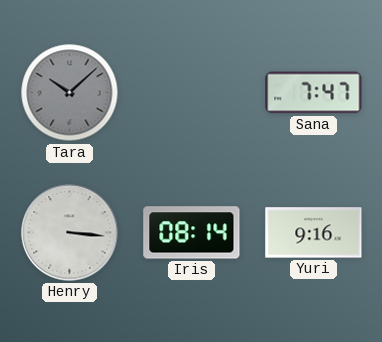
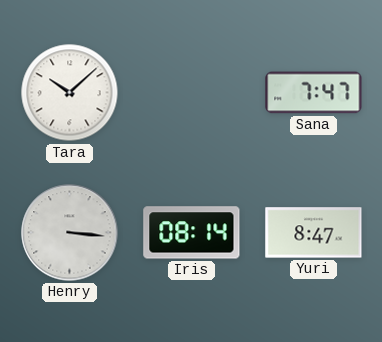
Tara dial: grey -> white
Yuri: 9:16 -> 8:47
